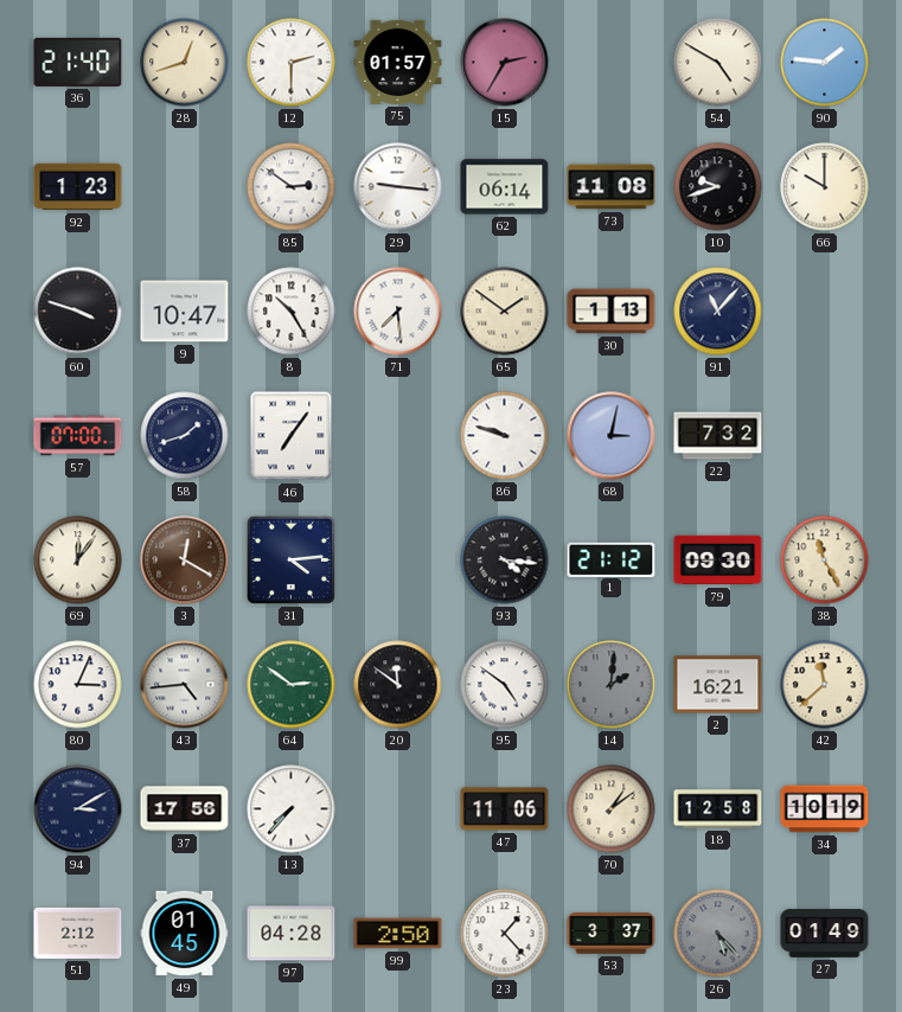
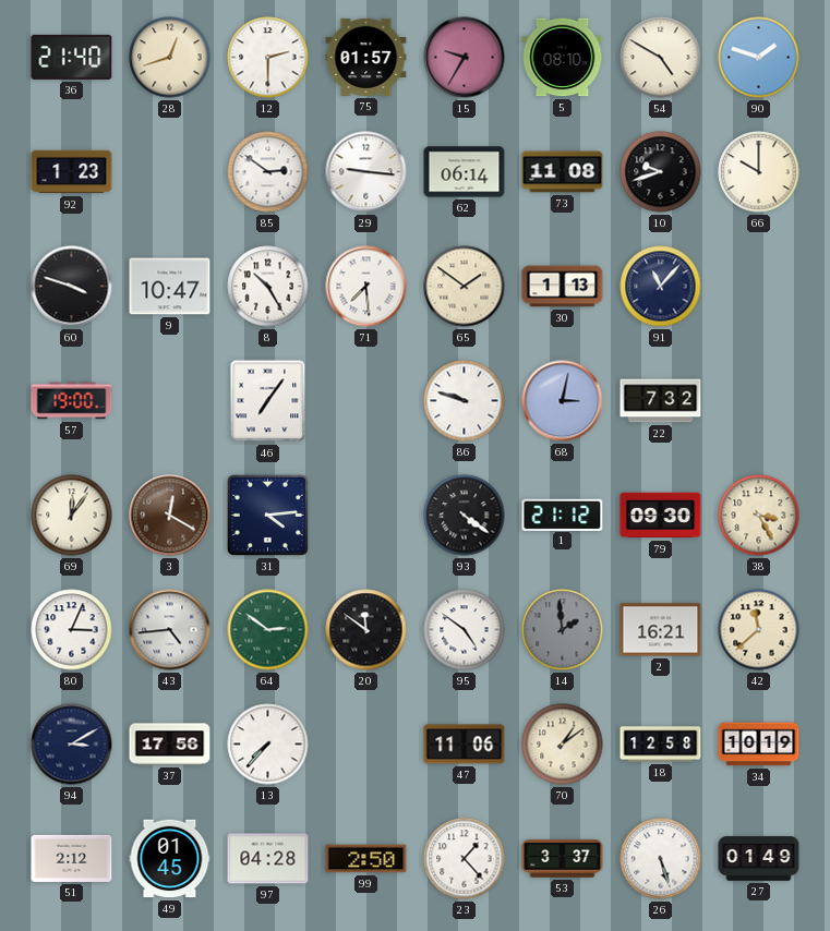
15: 2:35 -> 9:35
5: none -> 08:10
90: 1:46 -> 1:48
57: 07:00 -> 19:00
58: 1:42 -> none
93: 4:16 -> 4:21
38: 11:25 -> 3:25
14: 2:01 -> 1:59
26: 5:23 -> 5:27
26 dial: grey -> white
